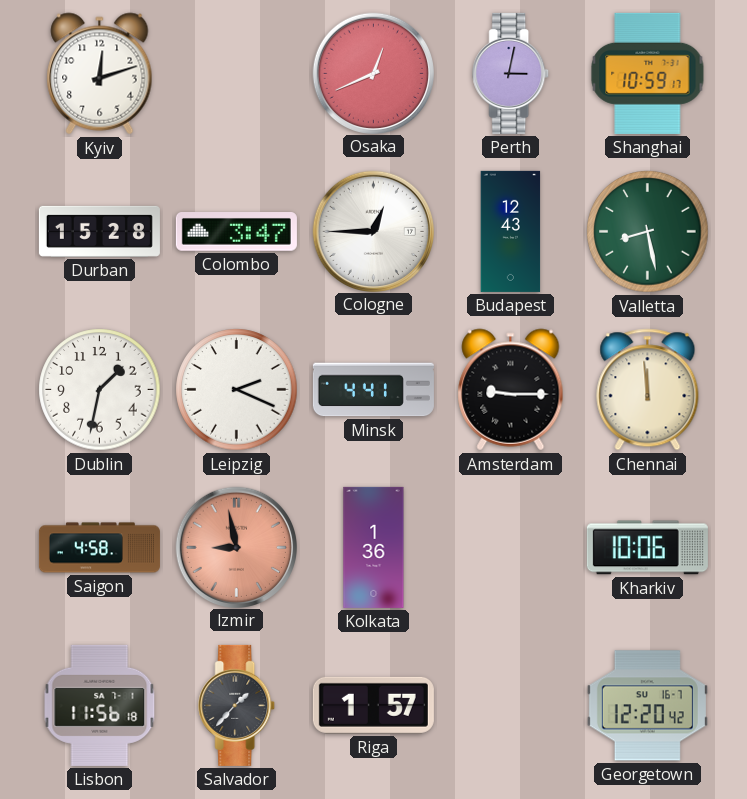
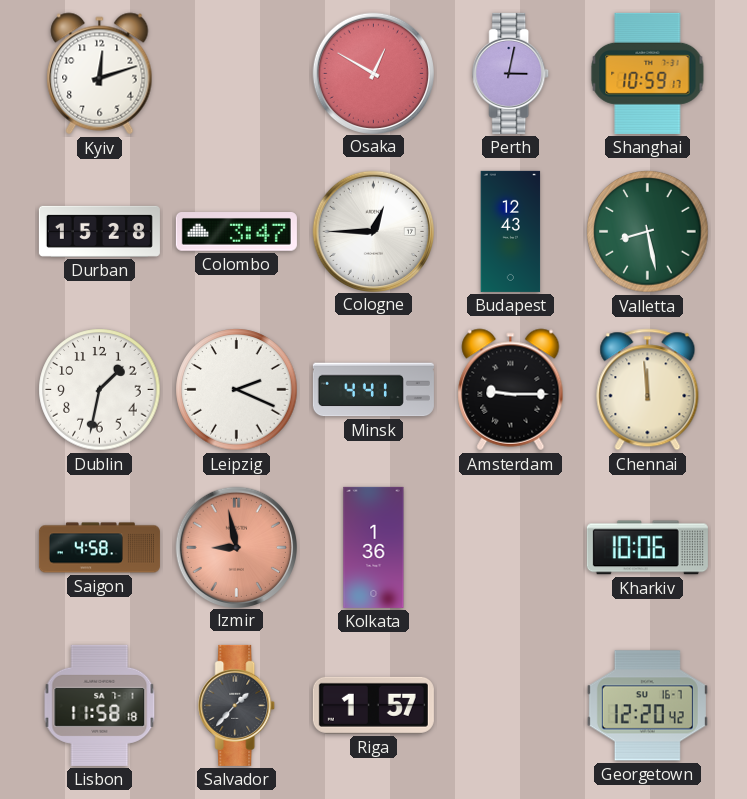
Osaka: 12:41 -> 12:50
Lisbon: 11:56 -> 11:58
